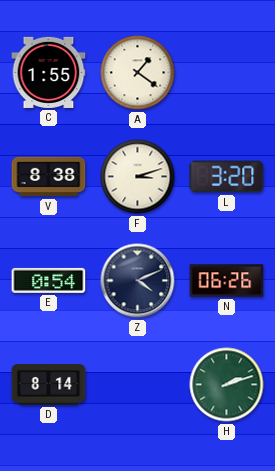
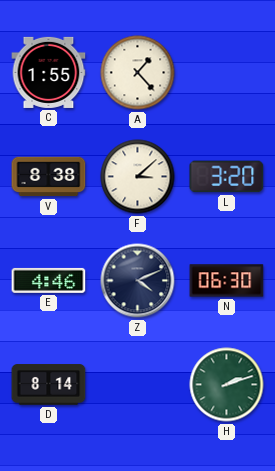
A: 1:21 -> 1:23
F: 3:12 -> 3:08
E: 0:54 -> 4:46
N: 06:26 -> 06:30
